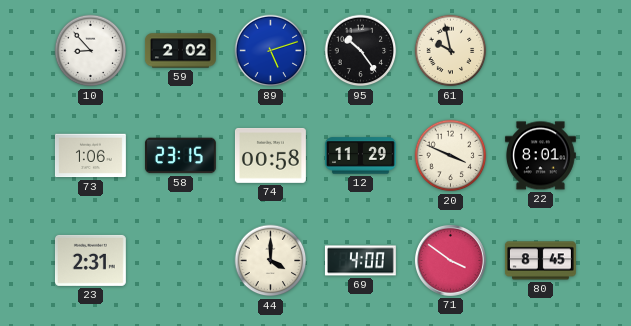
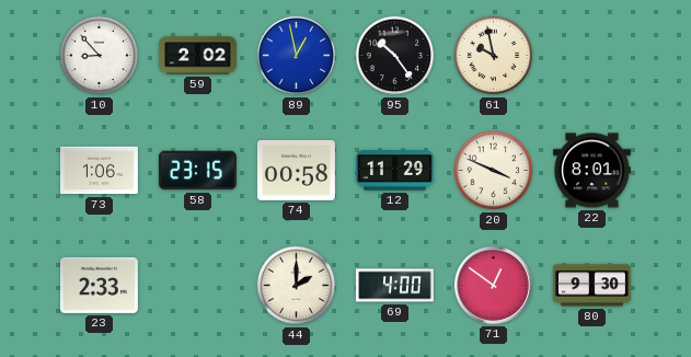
89: 5:12 -> 12:58
23: 2:31 -> 2:33
44: 4:00 -> 2:00
71: 3:51 -> 12:51
80: 8:45 -> 9:30
